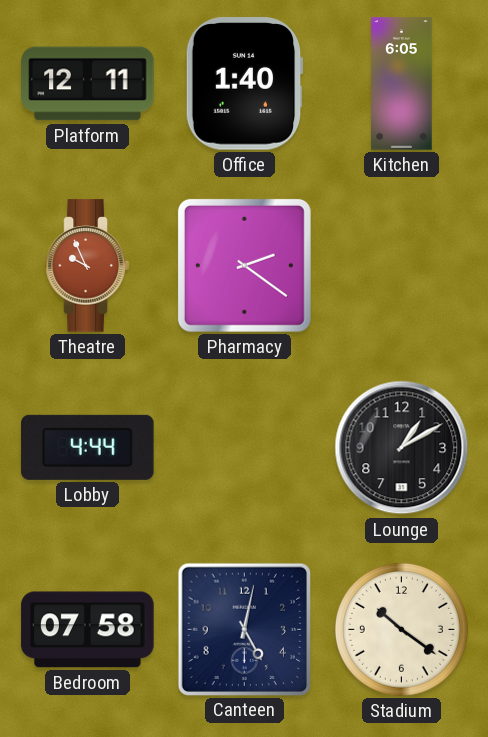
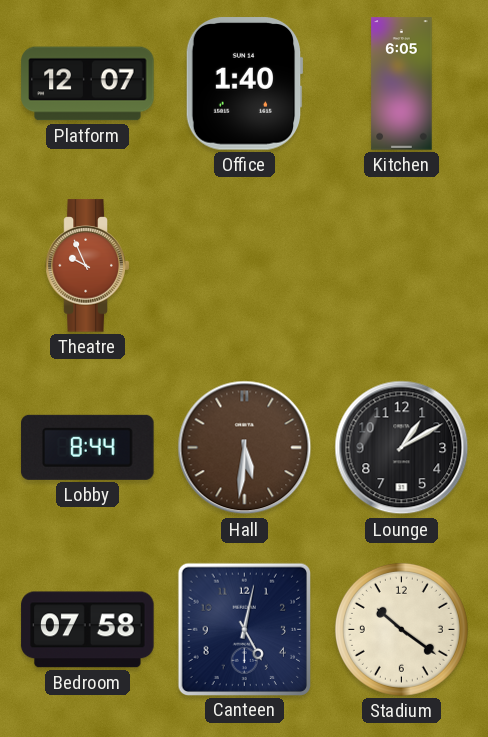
Platform: 12:11 -> 12:07
Pharmacy: 2:21 -> none
Lobby: 4:44 -> 8:44
Hall: none -> 5:31
